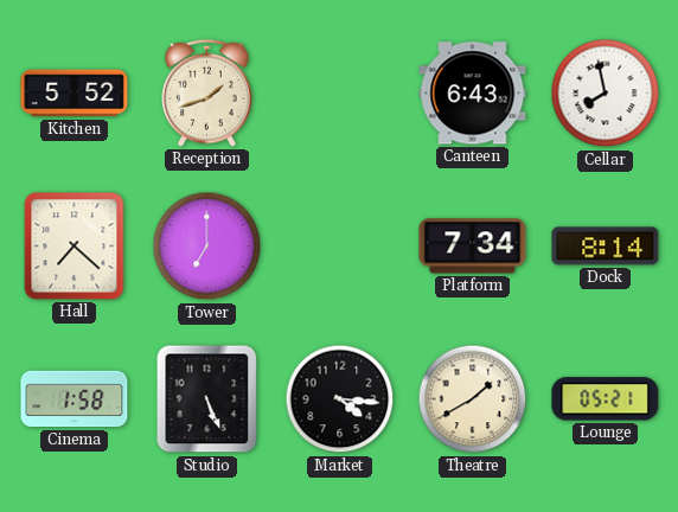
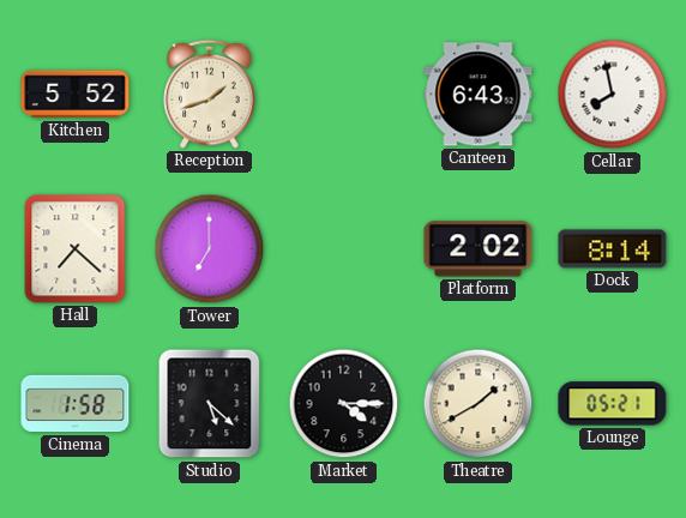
Platform: 7:34 -> 2:02
Studio: 5:26 -> 5:22
Market: 4:16 -> 4:15
